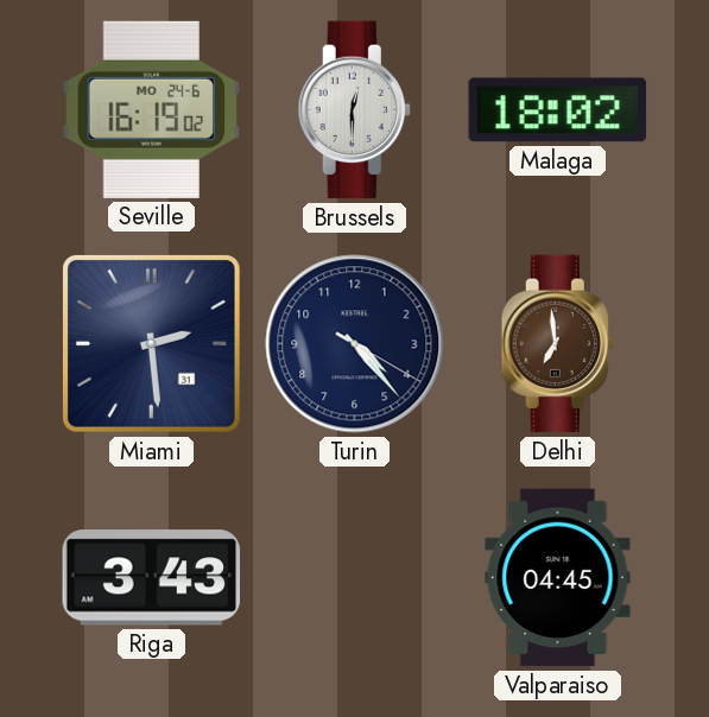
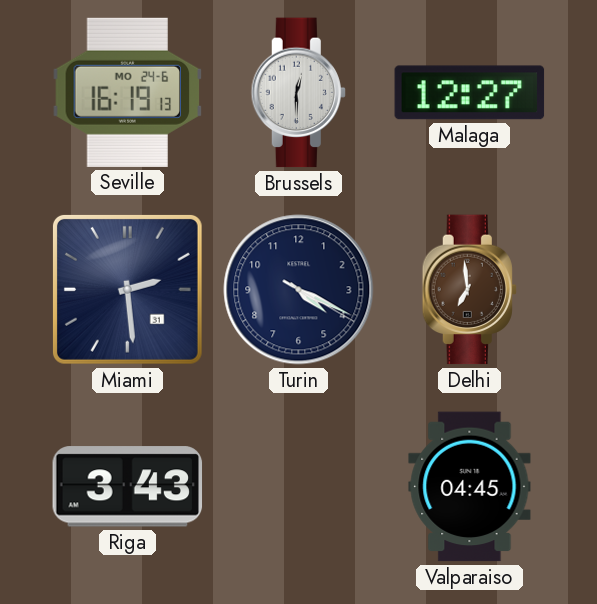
Seville: 16:19:02 -> 16:19:13
Malaga: 18:02 -> 12:27
Turin: 4:23 -> 4:19
